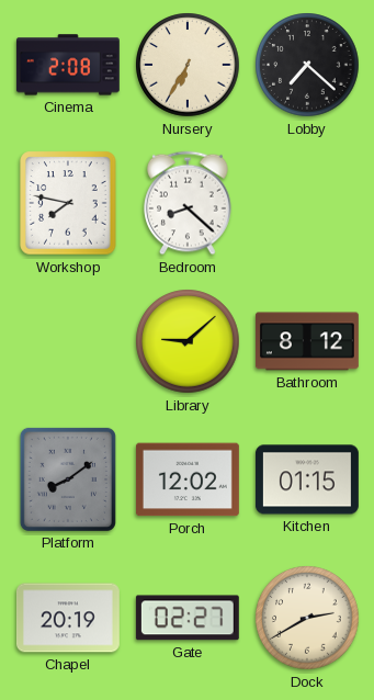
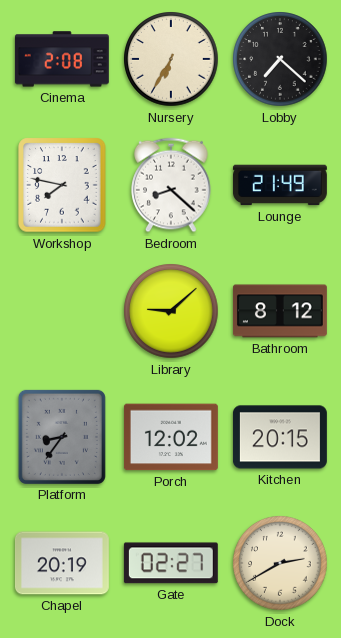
Lounge: none -> 21:49
Platform: 8:09 -> 8:36
Kitchen: 01:15 -> 20:15
